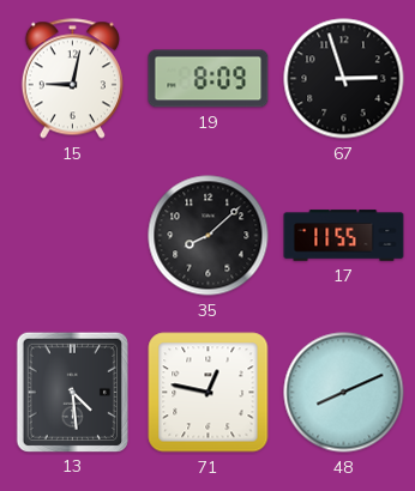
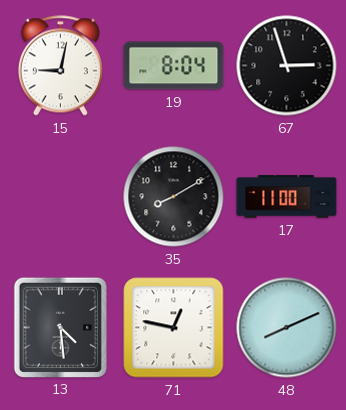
19: 8:09 -> 8:04
35: 8:08 -> 8:10
17: 11:55 -> 11:00
